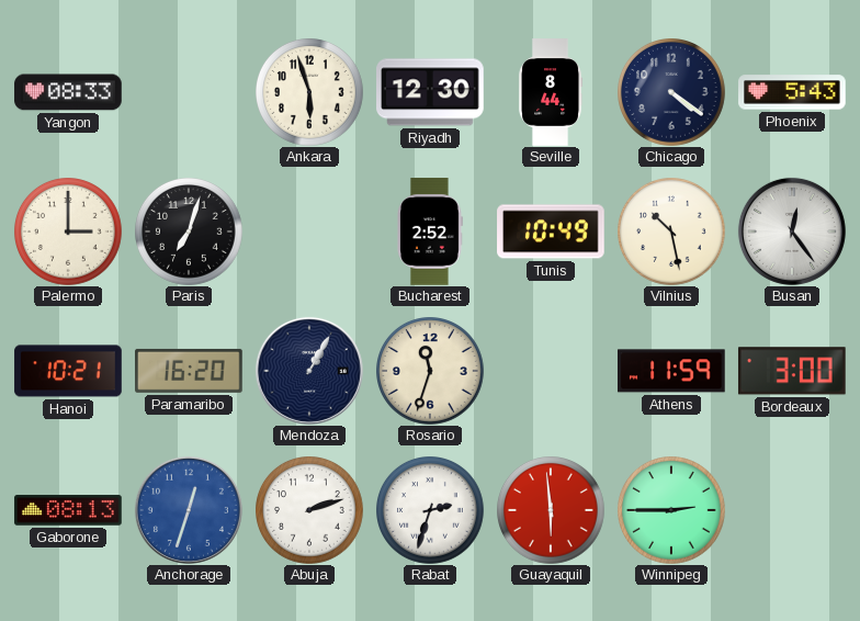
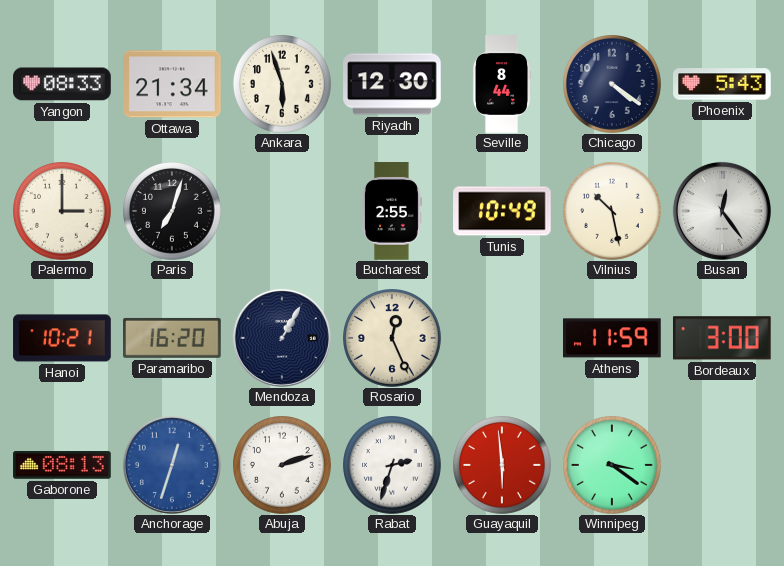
Ottawa: none -> 21:34
Bucharest: 2:52 -> 2:55
Rosario: 11:33 -> 12:26
Winnipeg: 2:45 -> 3:21
